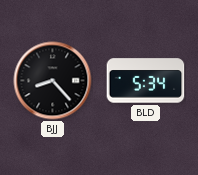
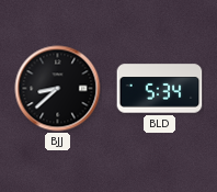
BJJ: 8:23 -> 8:38
